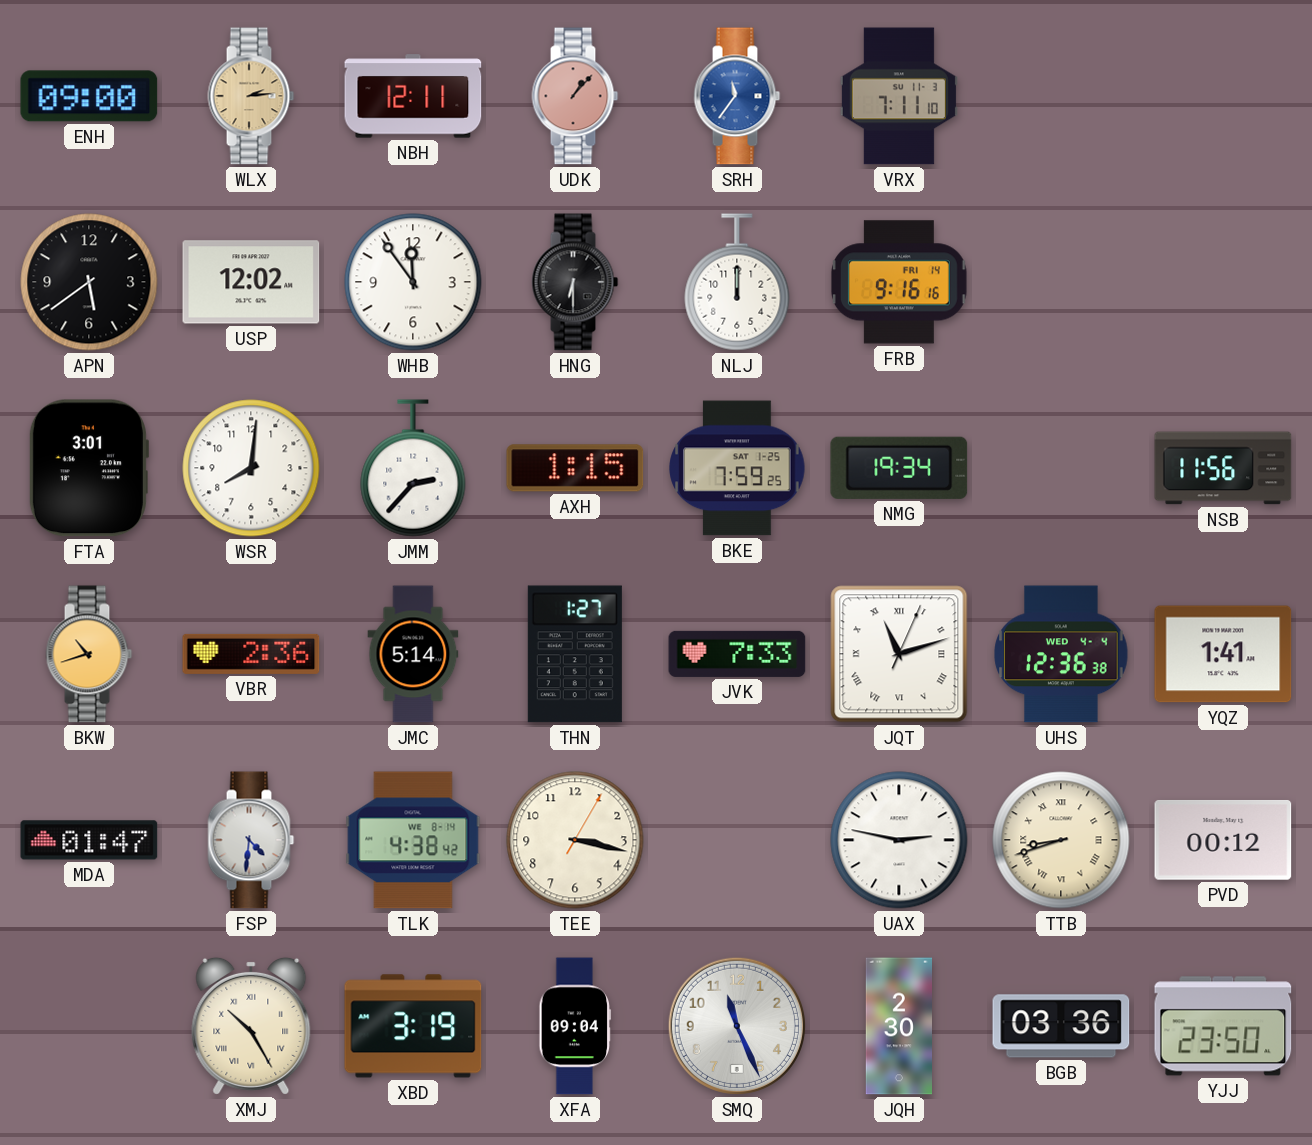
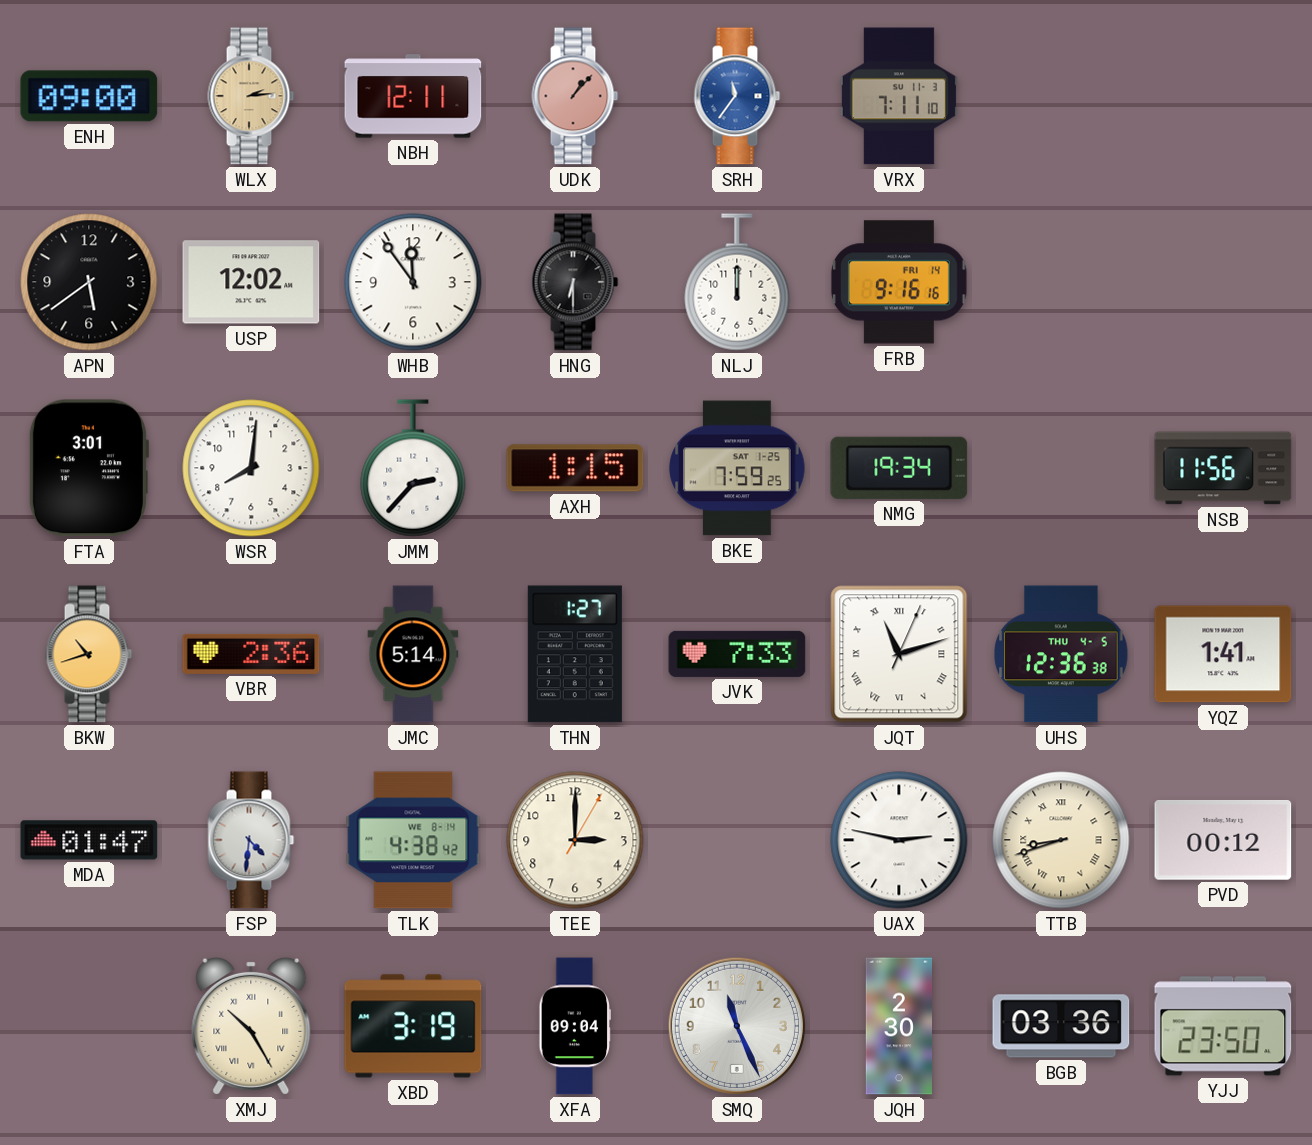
UHS date: WED 4-4 -> THU 4-5
TEE: 3:17 -> 3:00
